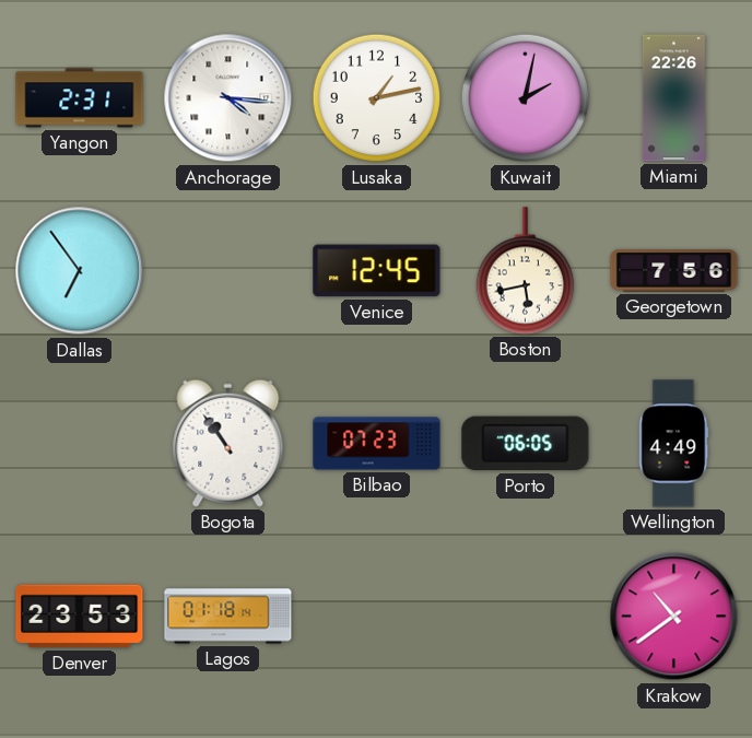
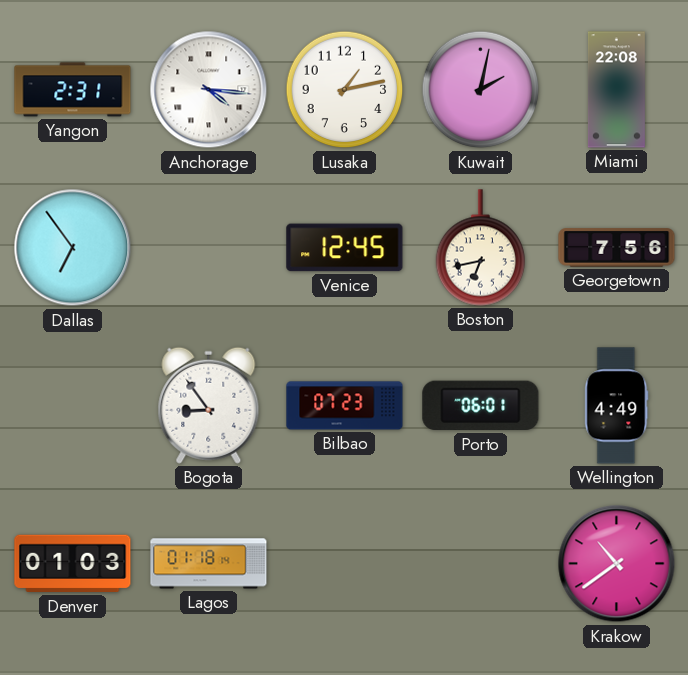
Miami: 22:26 -> 22:08
Boston: 5:43 -> 6:43
Bogota: 10:54 -> 8:54
Porto: 06:05 -> 06:01
Denver: 23:53 -> 01:03
